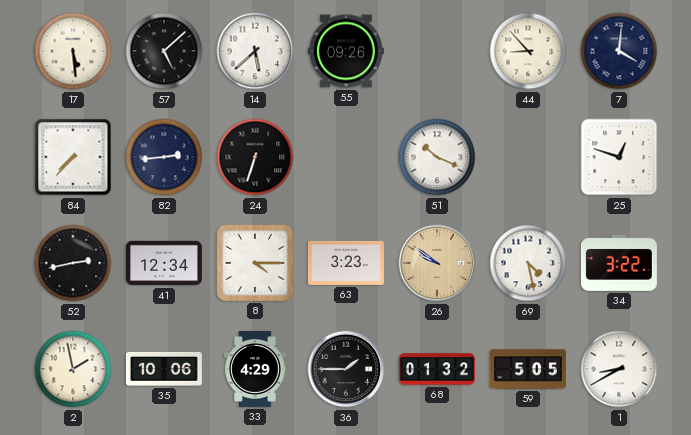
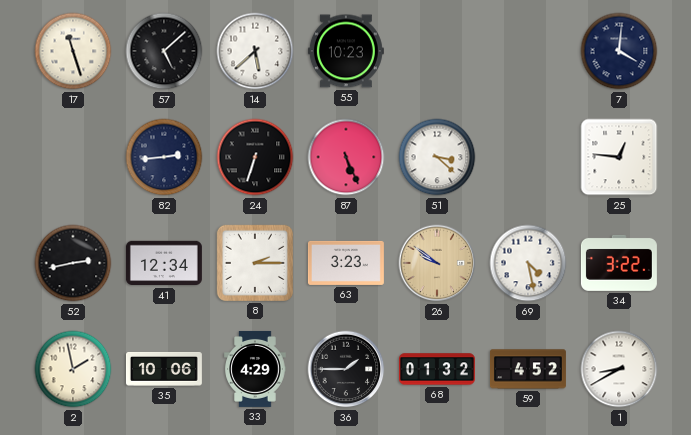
17: 5:29 -> 11:27
55: 09:26 -> 10:23
44: 8:53 -> none
84: 7:37 -> none
87: none -> 5:26
51: 10:19 -> 3:22
25: 12:48 -> 12:46
8: 4:15 -> 2:15
59: 5:05 -> 4:52
